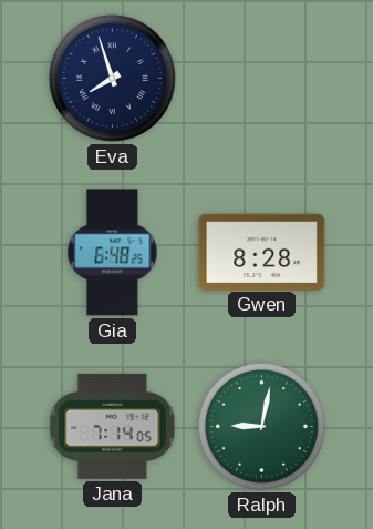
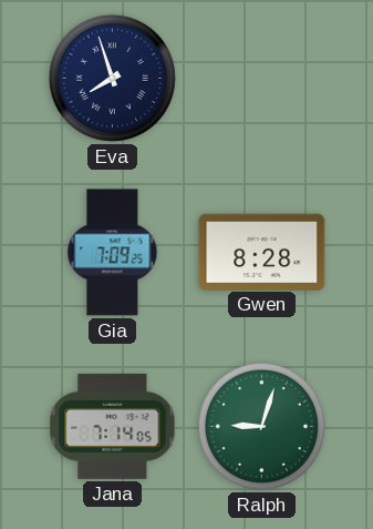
Gia: 6:48 -> 7:09
Ralph: 9:02 -> 9:03
